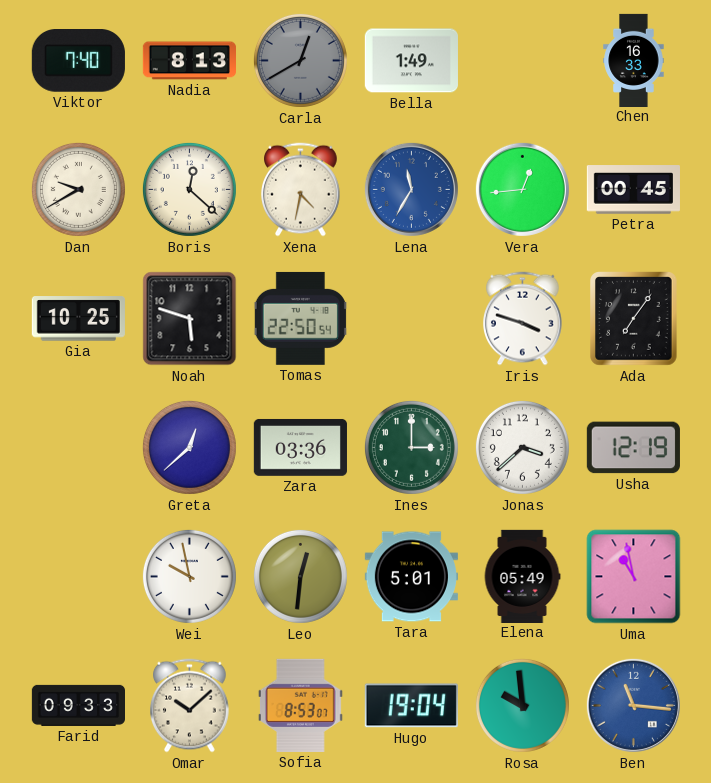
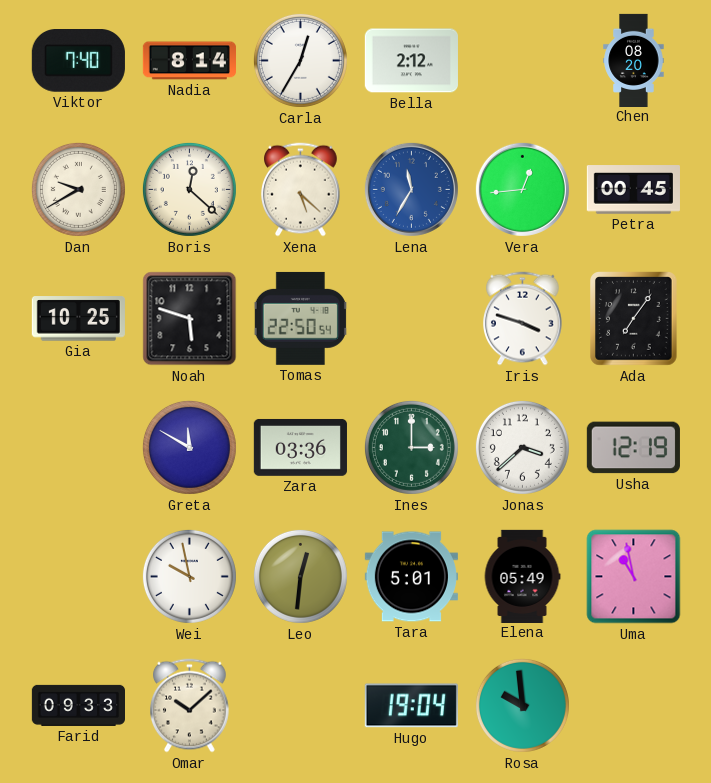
Nadia: 8:13 -> 8:14
Carla: 12:40 -> 12:35
Carla dial: grey -> white
Bella: 1:49 -> 2:12
Chen: 16:33 -> 08:20
Xena: 4:32 -> 5:22
Greta: 12:38 -> 11:50
Sofia: 8:53 -> none
Ben: 11:16 -> none
